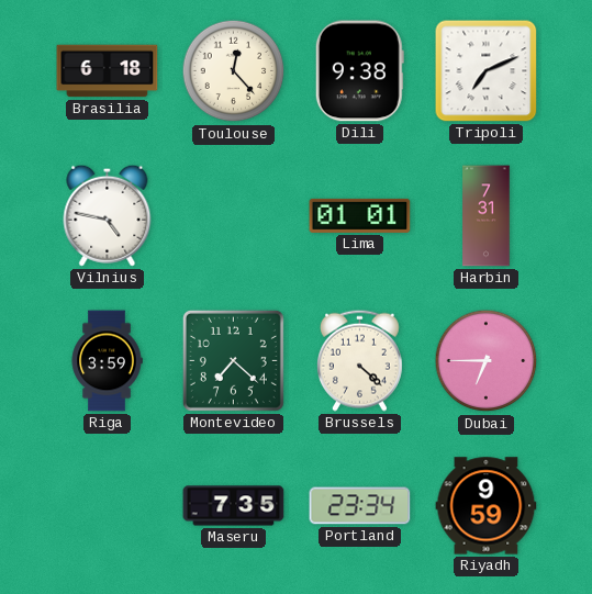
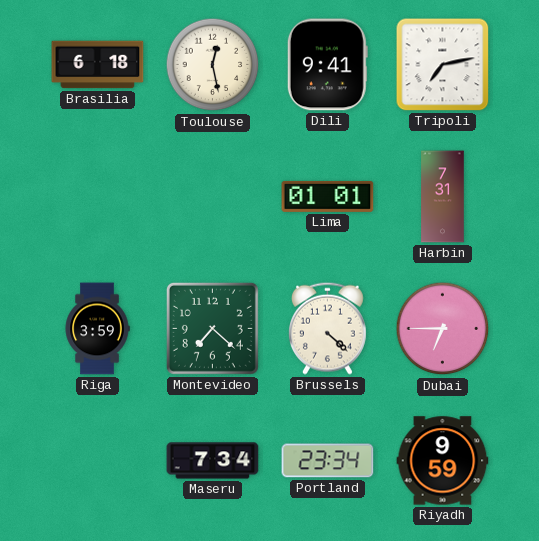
Toulouse: 12:23 -> 12:28
Dili: 9:38 -> 9:41
Tripoli: 7:11 -> 7:13
Vilnius: 4:47 -> none
Maseru: 7:35 -> 7:34
